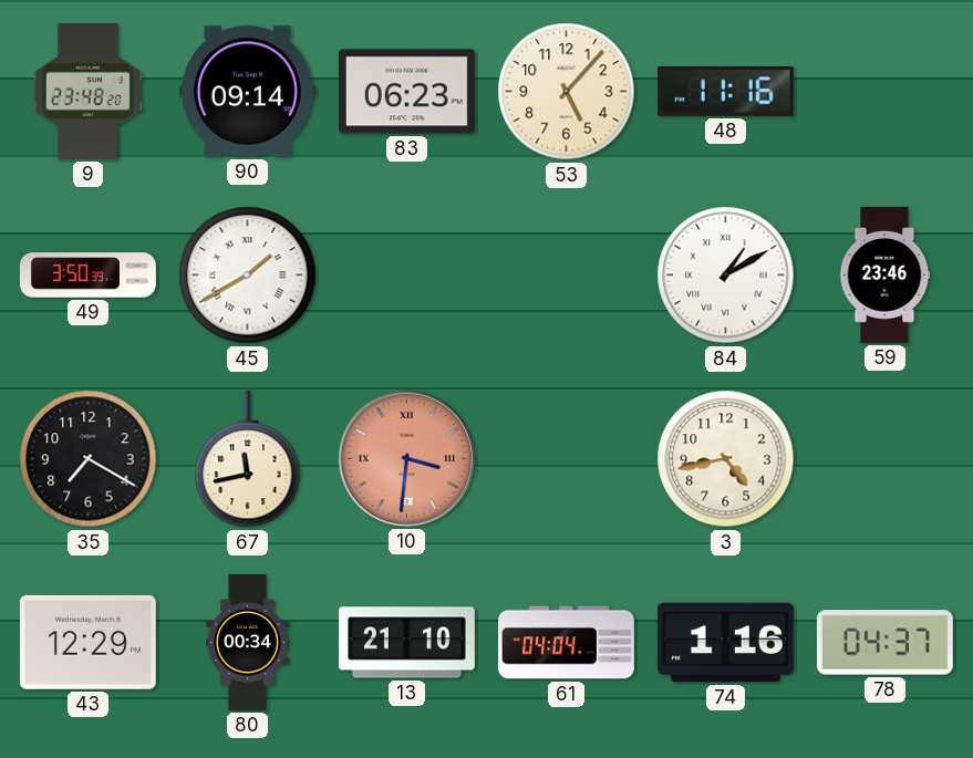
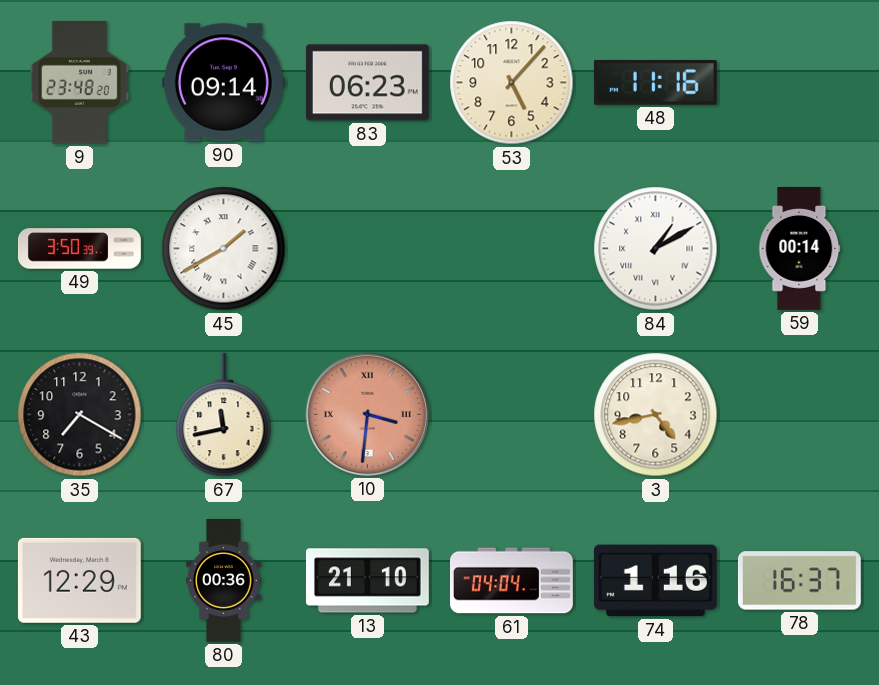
59: 23:46 -> 00:14
80: 00:34 -> 00:36
78: 04:37 -> 16:37
